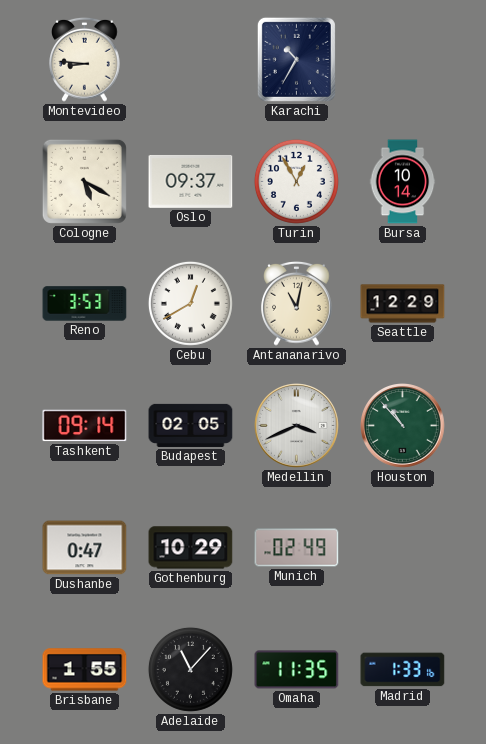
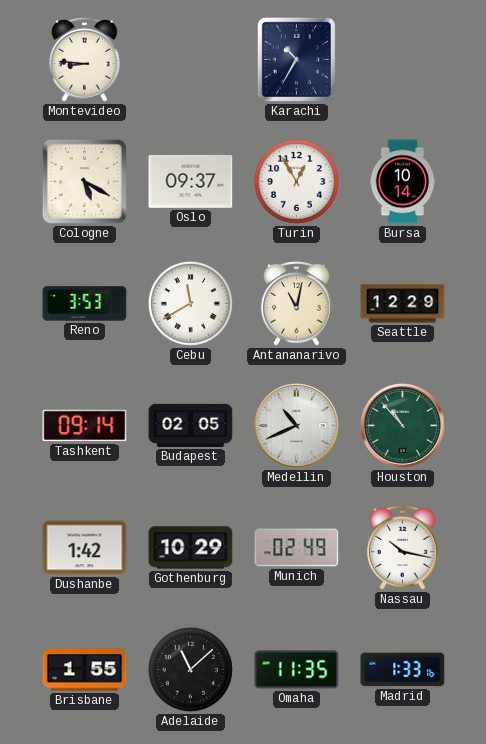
Cebu: 12:40 -> 11:40
Medellin: 3:41 -> 10:41
Dushanbe: 0:47 -> 1:42
Nassau: none -> 10:17
Adelaide: 11:07 -> 11:08
